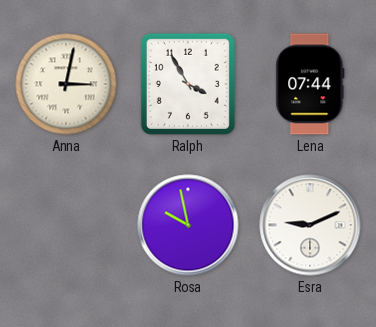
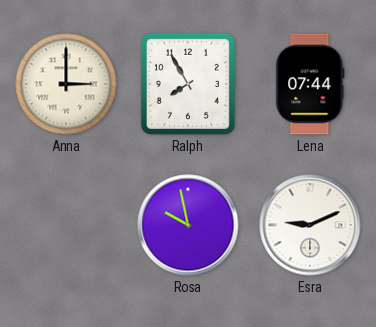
Anna: 3:02 -> 3:00
Ralph: 3:55 -> 7:55
